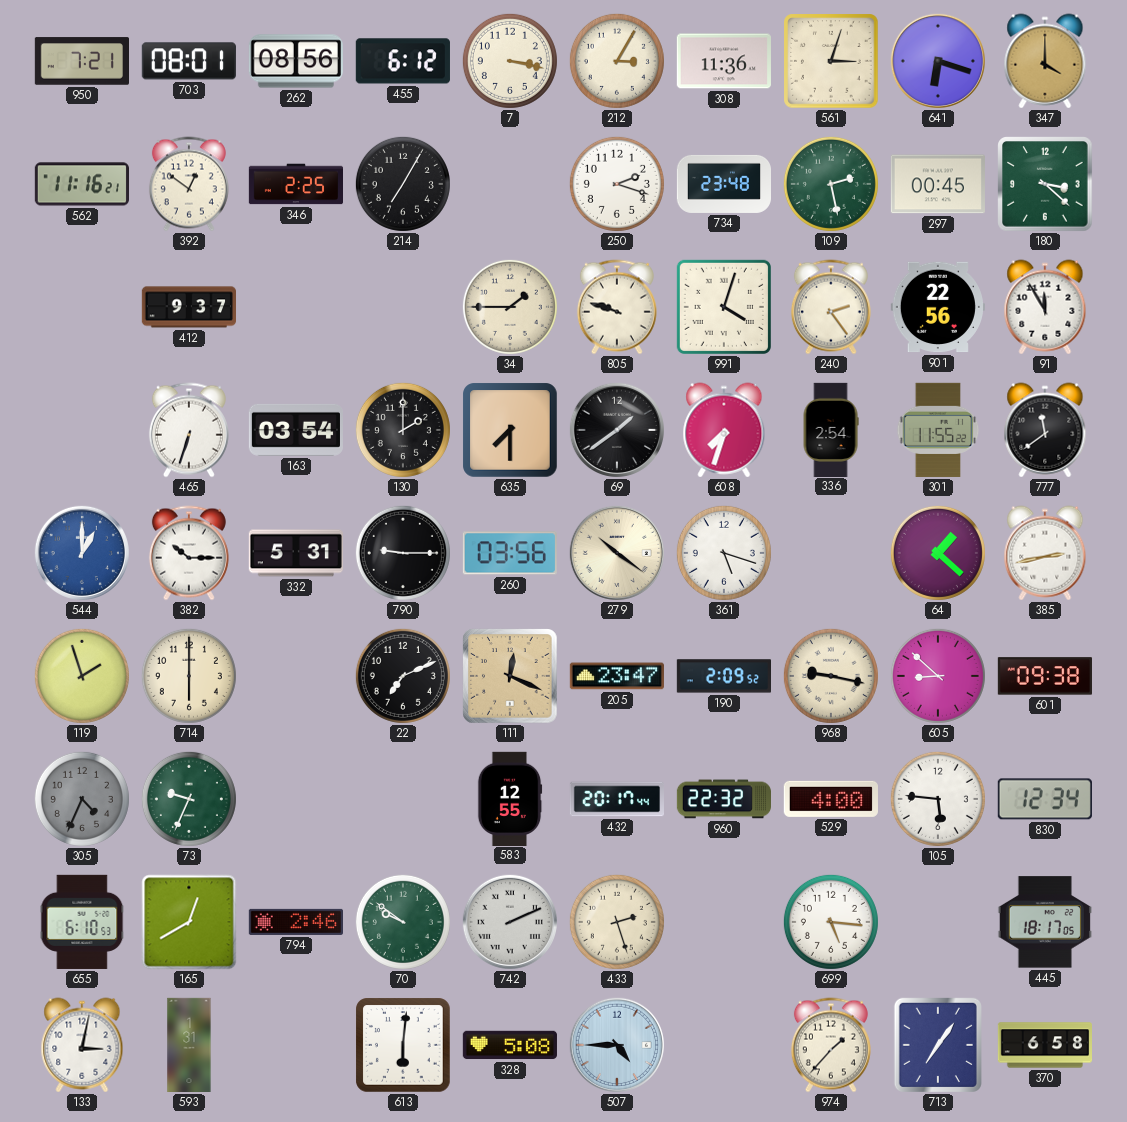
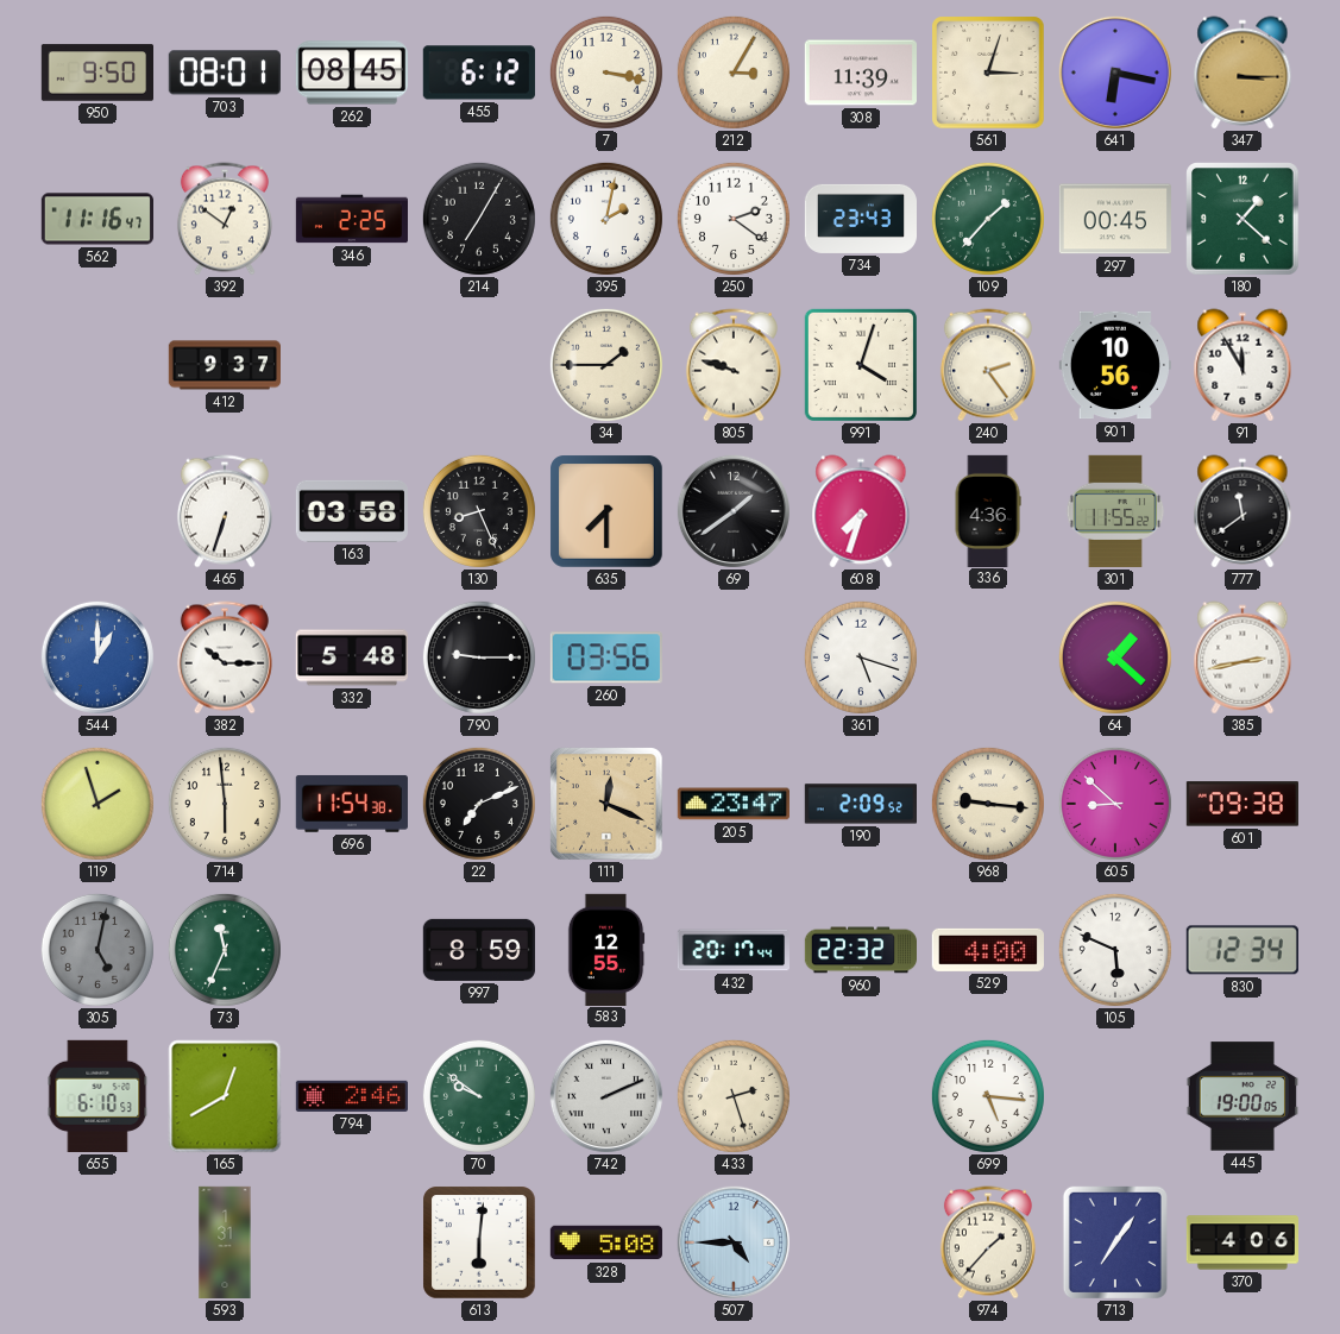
950: 7:21 -> 9:50
262: 08:56 -> 08:45
308: 11:36 -> 11:39
641: 6:18 -> 6:17
347: 4:00 -> 3:15
562: 11:16:21 -> 11:16:47
395: none -> 2:02
250: 2:18 -> 2:21
734: 23:48 -> 23:43
109: 2:28 -> 1:37
180: 3:22 -> 1:22
901: 22:56 -> 10:56
163: 03:54 -> 03:58
130: 2:00 -> 8:26
336: 2:54 -> 4:36
332: 5:31 -> 5:48
279: 10:21 -> none
714: 6:00 -> 5:59
696: none -> 11:54
968: 9:17 -> 9:16
305: 4:34 -> 5:02
73: 9:34 -> 11:34
997: none -> 8:59
105: 5:46 -> 5:49
445: 18:17 -> 19:00
133: 3:02 -> none
370: 6:58 -> 4:06
